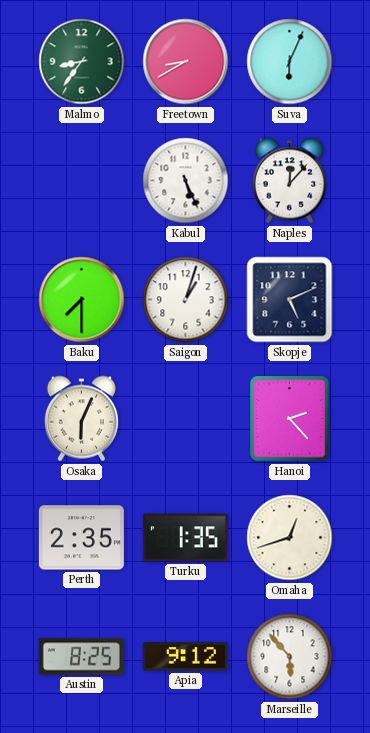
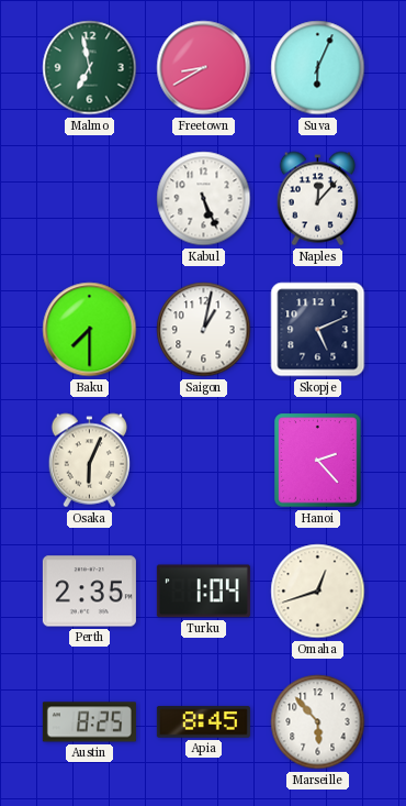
Malmo: 8:36 -> 6:58
Saigon: 1:03 -> 1:02
Turku: 1:35 -> 1:04
Apia: 9:12 -> 8:45
